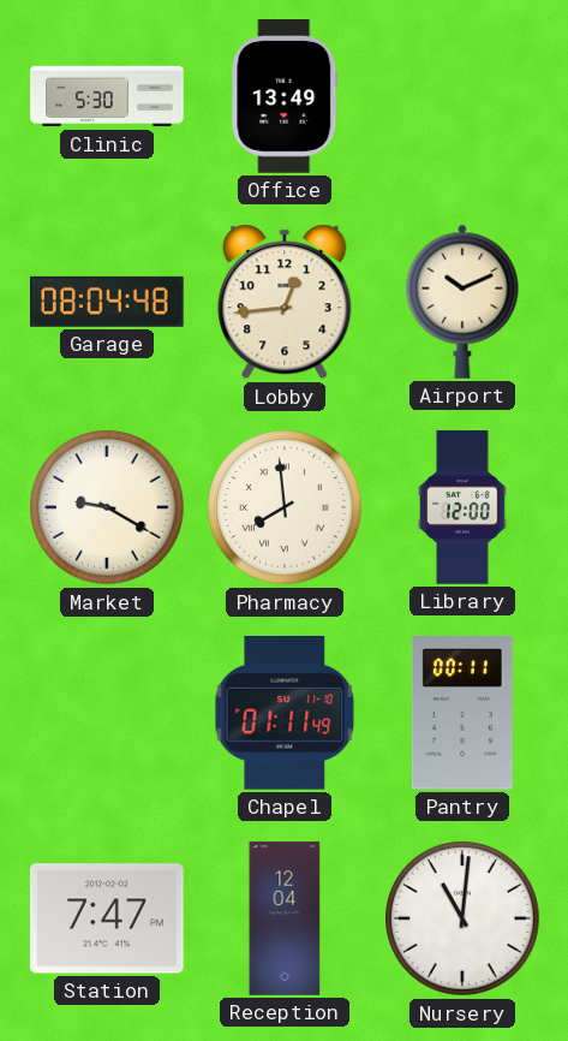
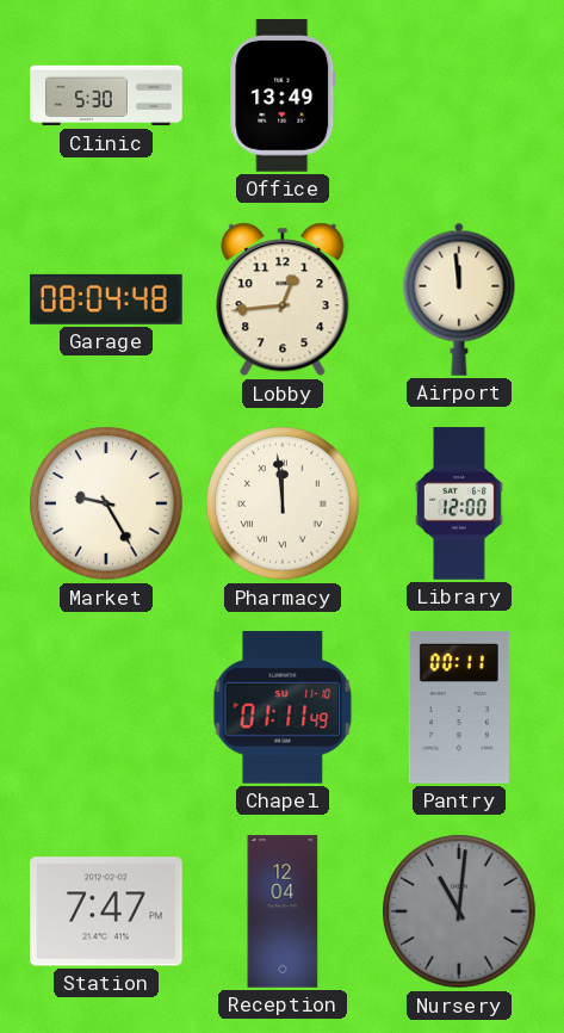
Airport: 10:11 -> 11:59
Market: 9:20 -> 9:25
Pharmacy: 7:59 -> 11:59
Nursery dial: white -> grey
